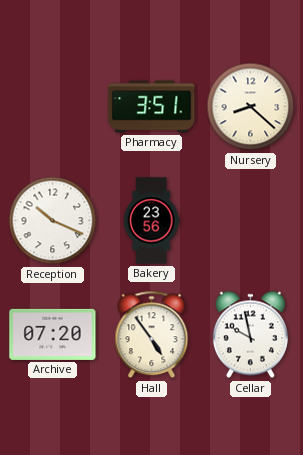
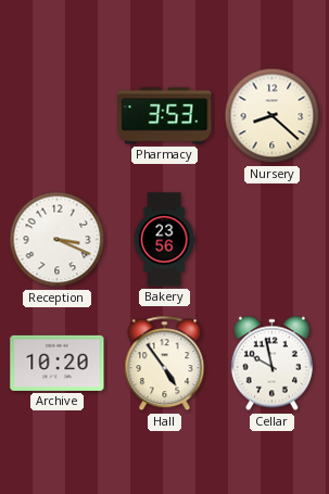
Pharmacy: 3:51 -> 3:53
Reception: 10:19 -> 3:19
Archive: 07:20 -> 10:20
